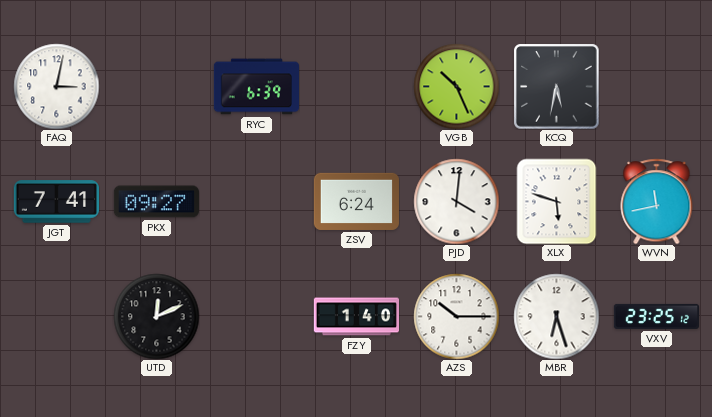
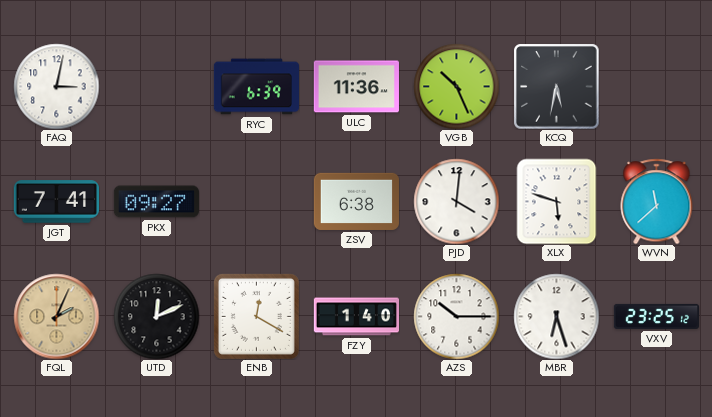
ULC: none -> 11:36
ZSV: 6:24 -> 6:38
WVN: 11:43 -> 11:38
FQL: none -> 2:04
ENB: none -> 12:20
